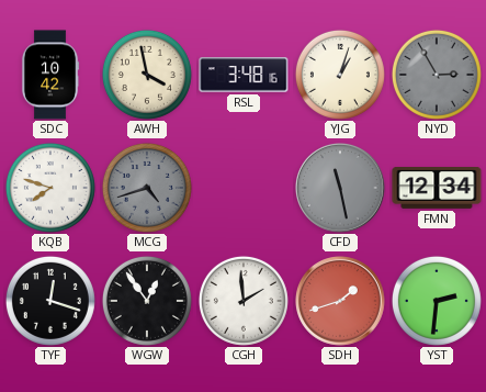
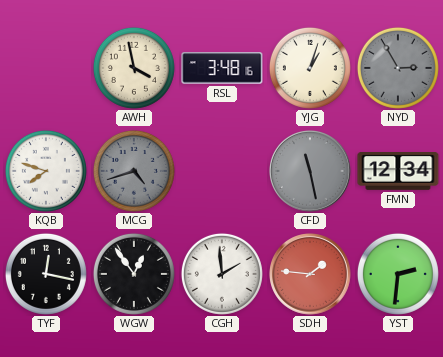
SDC: 10:42 -> none
TYF: 12:18 -> 12:17
SDH: 1:42 -> 1:46
